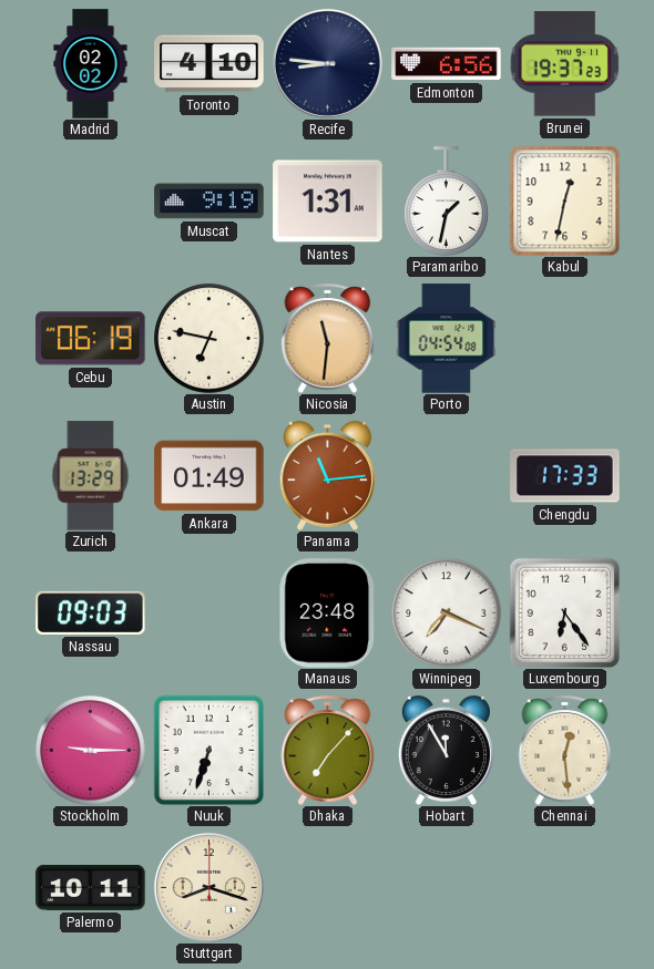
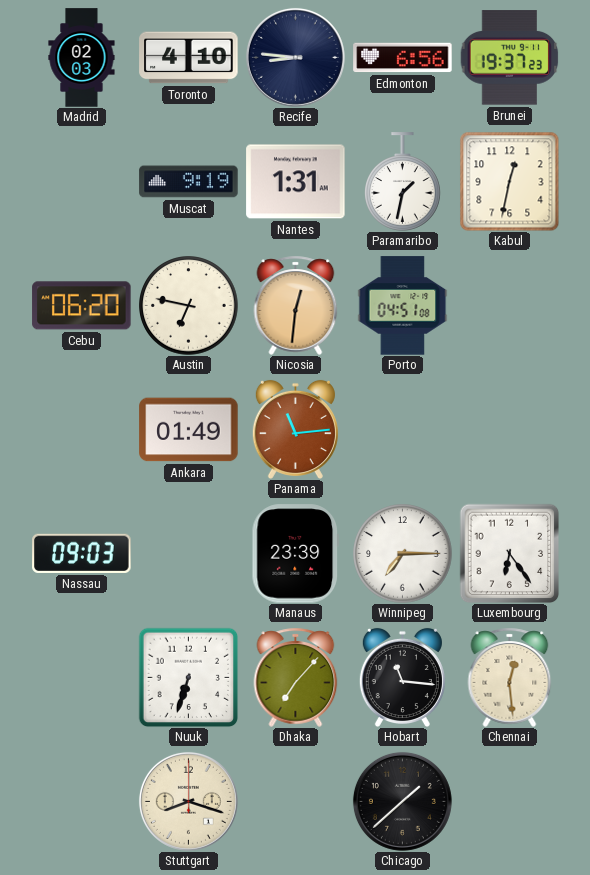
Madrid: 02:02 -> 02:03
Cebu: 06:19 -> 06:20
Nicosia: 11:31 -> 12:31
Porto: 04:54 -> 04:51
Zurich: 13:29 -> none
Chengdu: 17:33 -> none
Manaus: 23:48 -> 23:39
Winnipeg: 7:19 -> 7:15
Stockholm: 9:15 -> none
Hobart: 11:55 -> 11:16
Palermo: 10:11 -> none
Chicago: none -> 1:38
